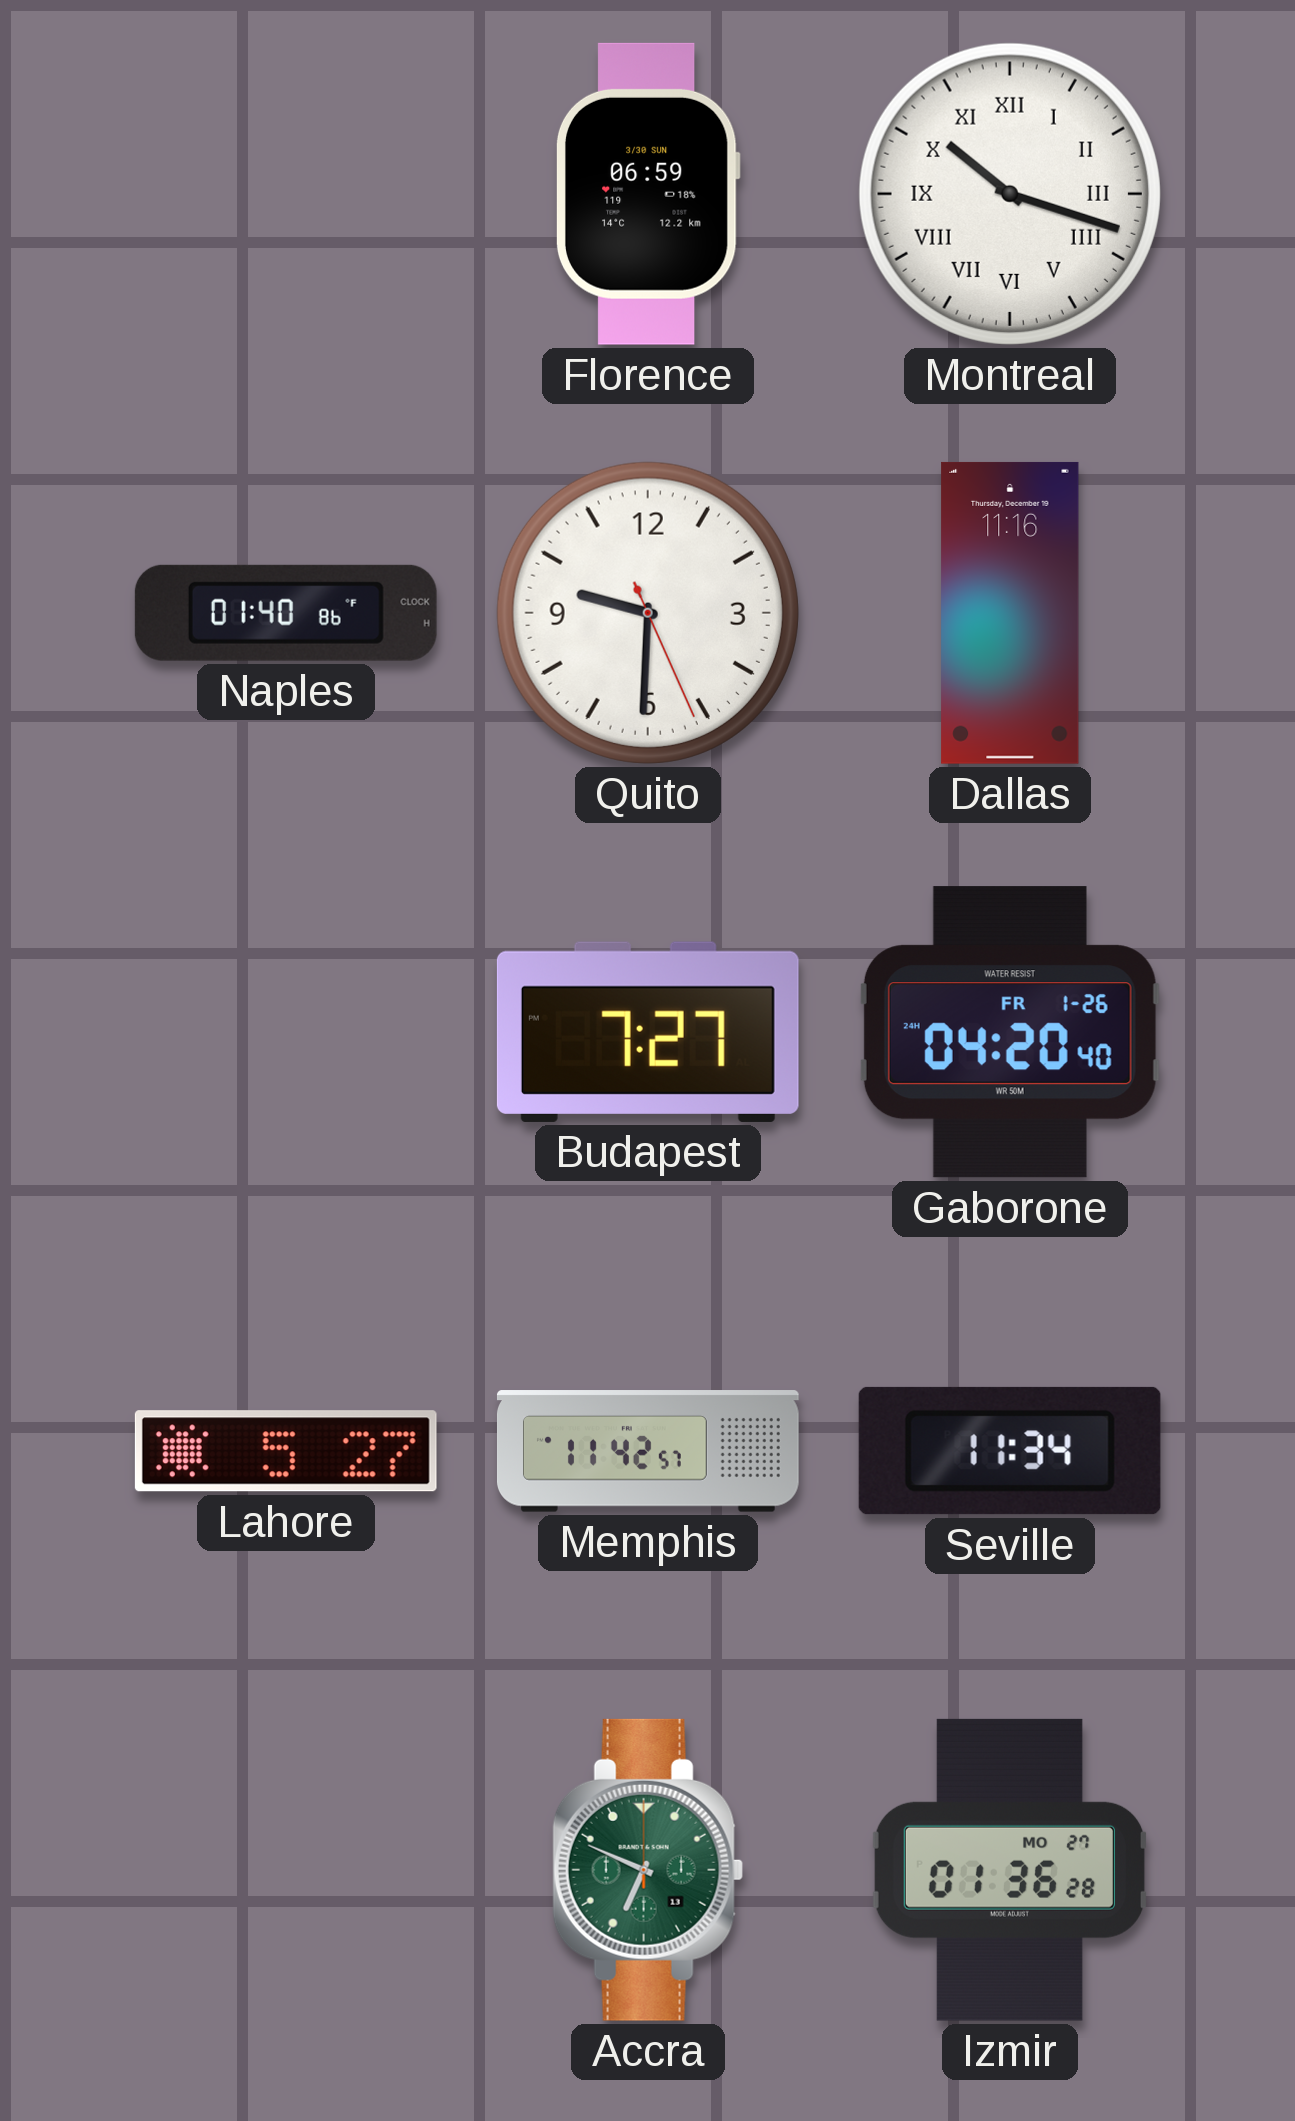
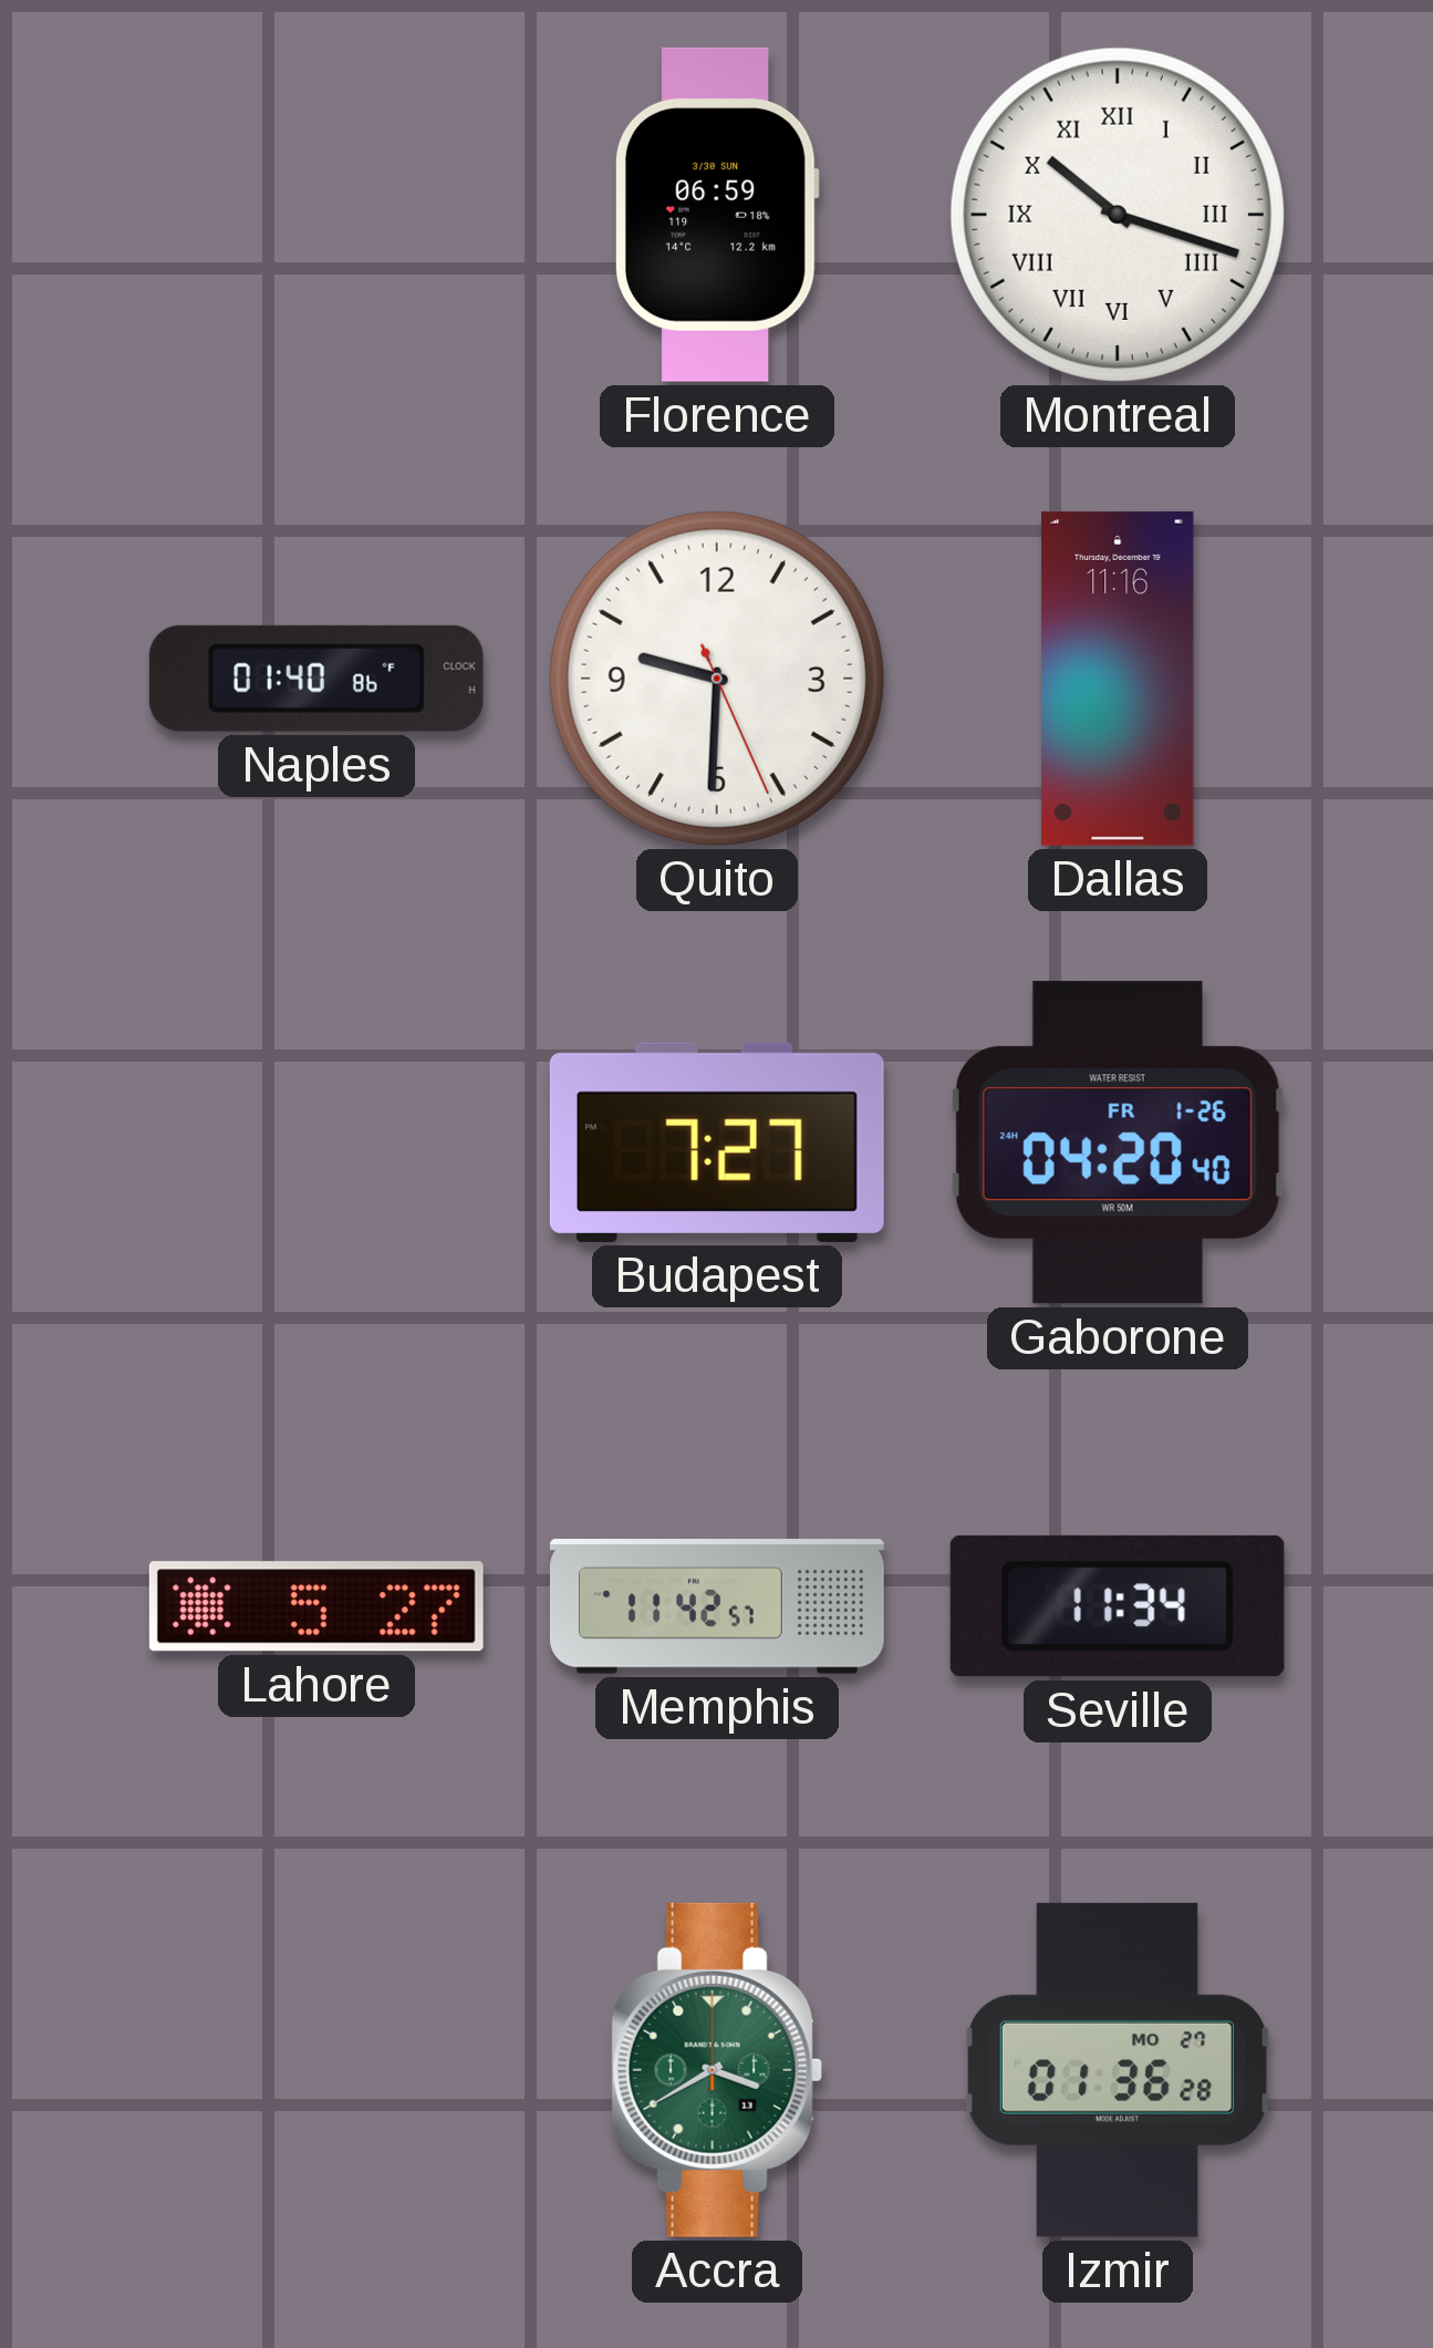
Accra: 6:49 -> 3:40
